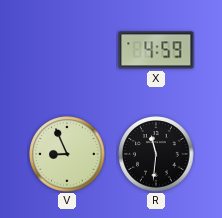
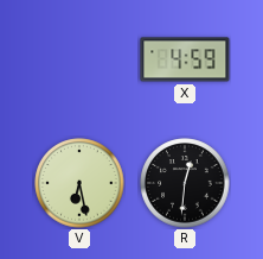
V: 8:56 -> 6:28
R: 11:31 -> 12:31
